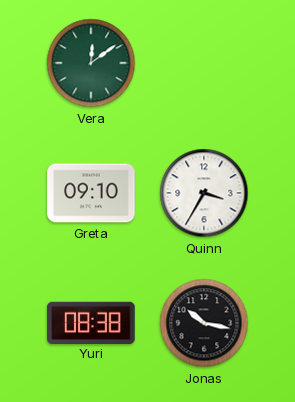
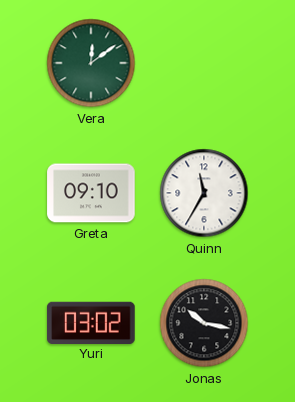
Quinn: 3:35 -> 11:35
Yuri: 08:38 -> 03:02
